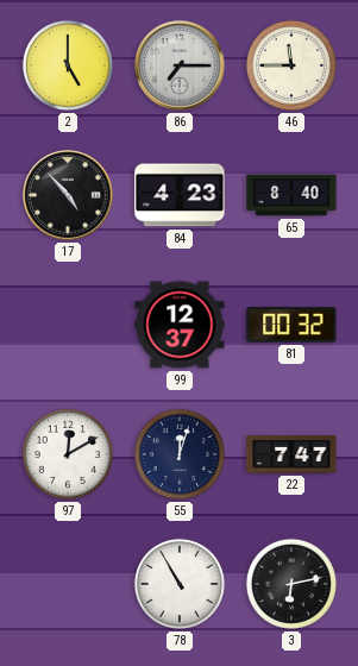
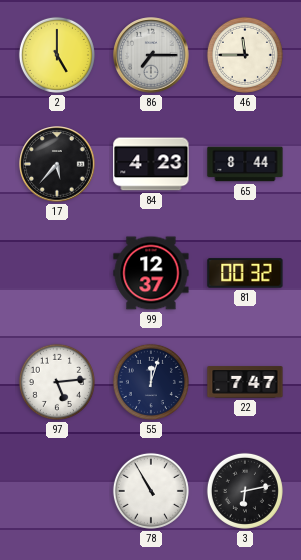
17: 4:53 -> 5:37
65: 8:40 -> 8:44
97: 12:10 -> 5:14
